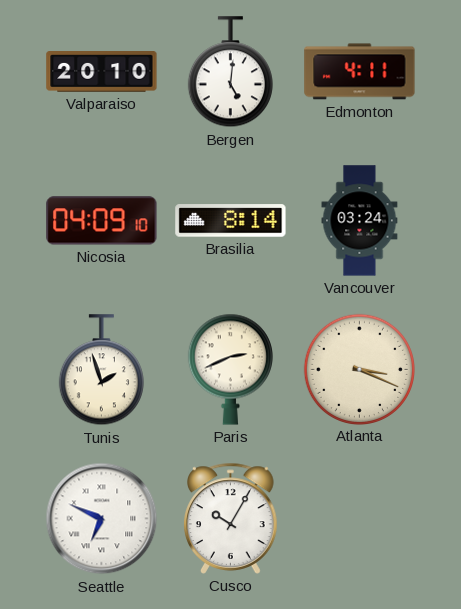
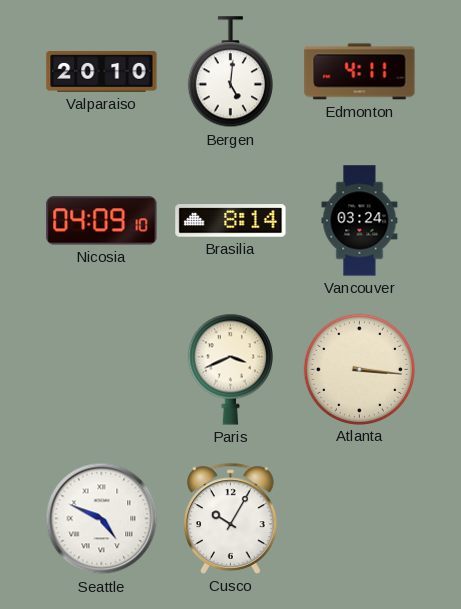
Tunis: 1:57 -> none
Paris: 2:41 -> 3:41
Atlanta: 3:19 -> 3:16
Seattle: 6:49 -> 4:49
